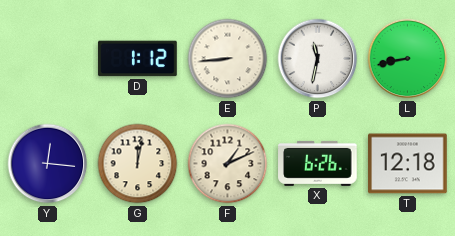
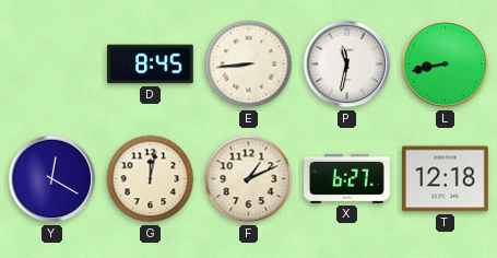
D: 1:12 -> 8:45
Y: 12:16 -> 12:20
X: 6:26 -> 6:27
